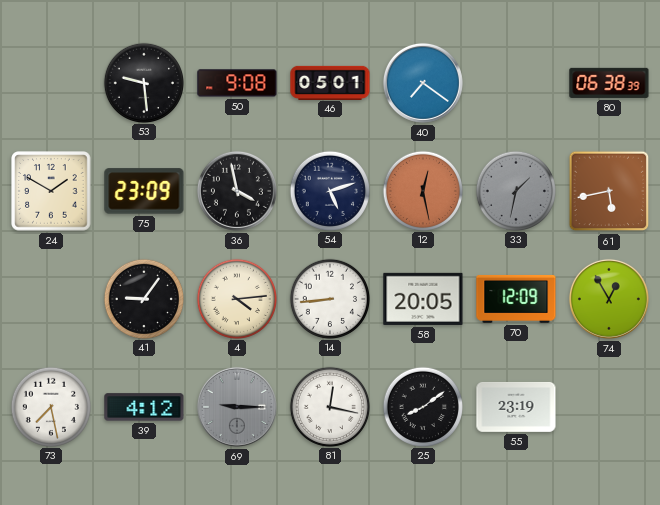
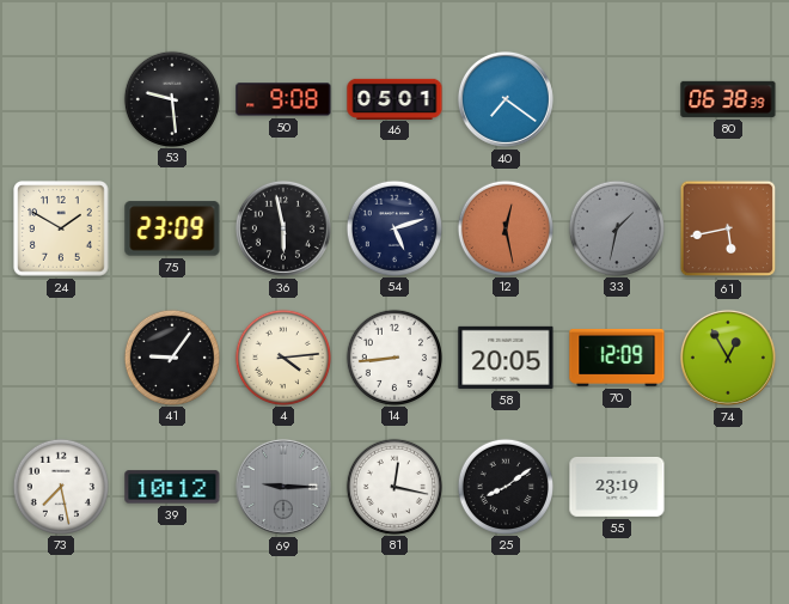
36: 3:58 -> 5:58
39: 4:12 -> 10:12
